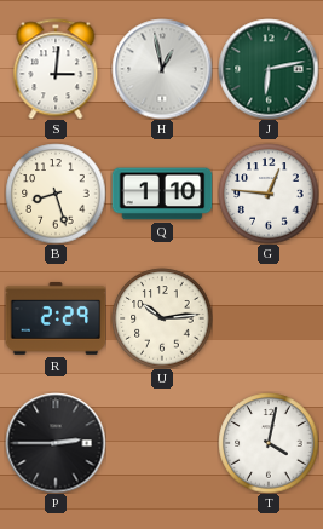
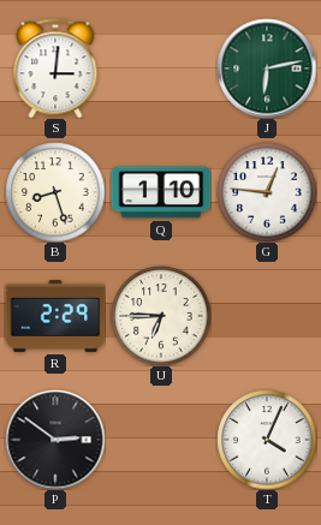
H: 12:58 -> none
U: 10:14 -> 6:45
P: 2:45 -> 2:51
T: 4:02 -> 4:04
